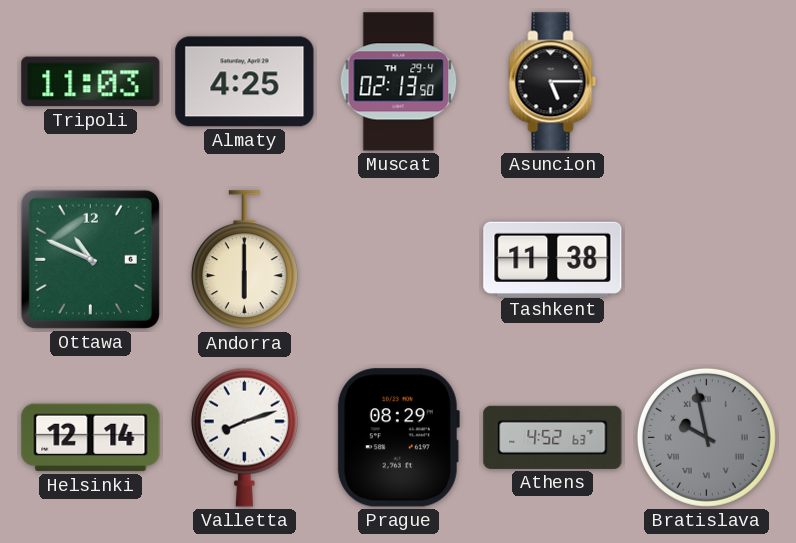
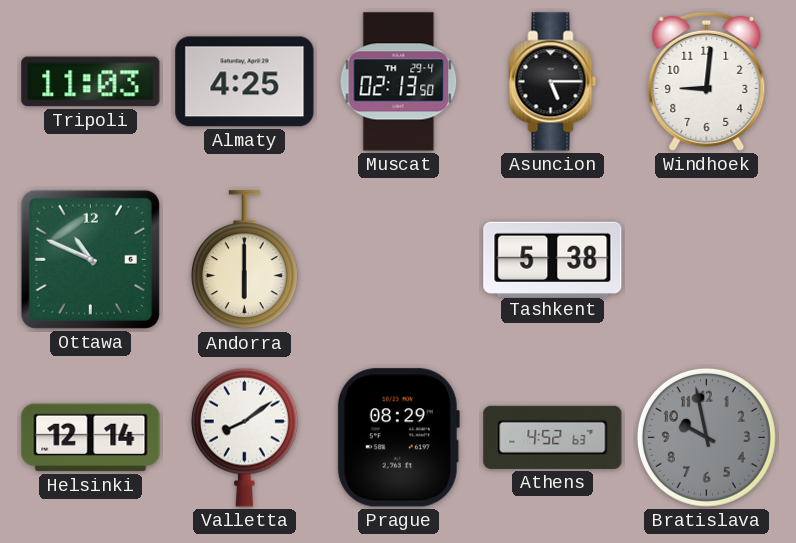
Windhoek: none -> 9:01
Tashkent: 11:38 -> 5:38
Valletta: 8:12 -> 8:09
Bratislava numerals: Roman -> Arabic
